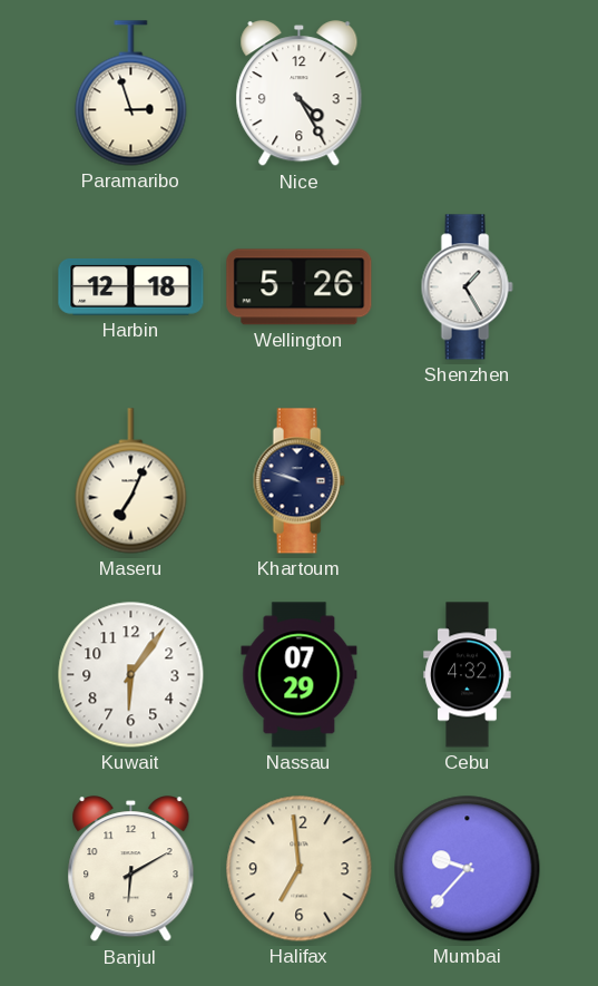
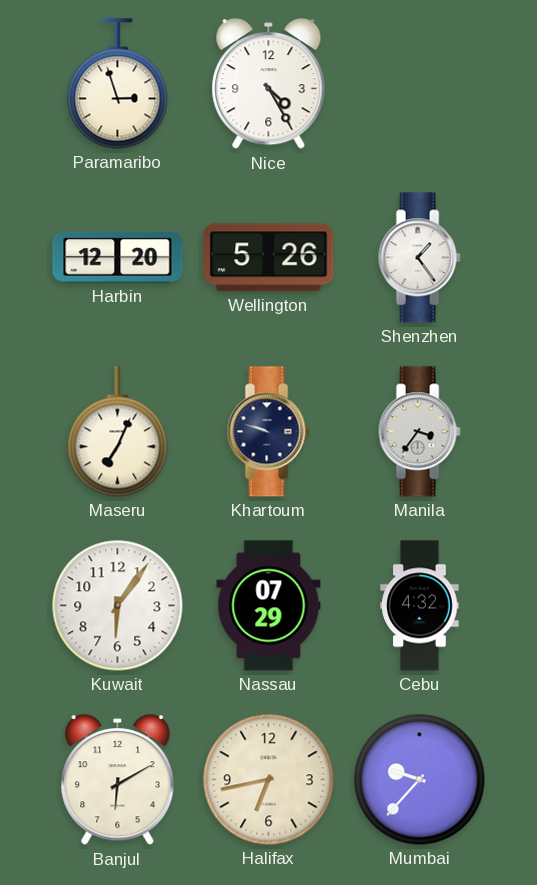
Harbin: 12:18 -> 12:20
Shenzhen: 1:25 -> 1:24
Manila: none -> 3:36
Halifax: 6:59 -> 6:43
